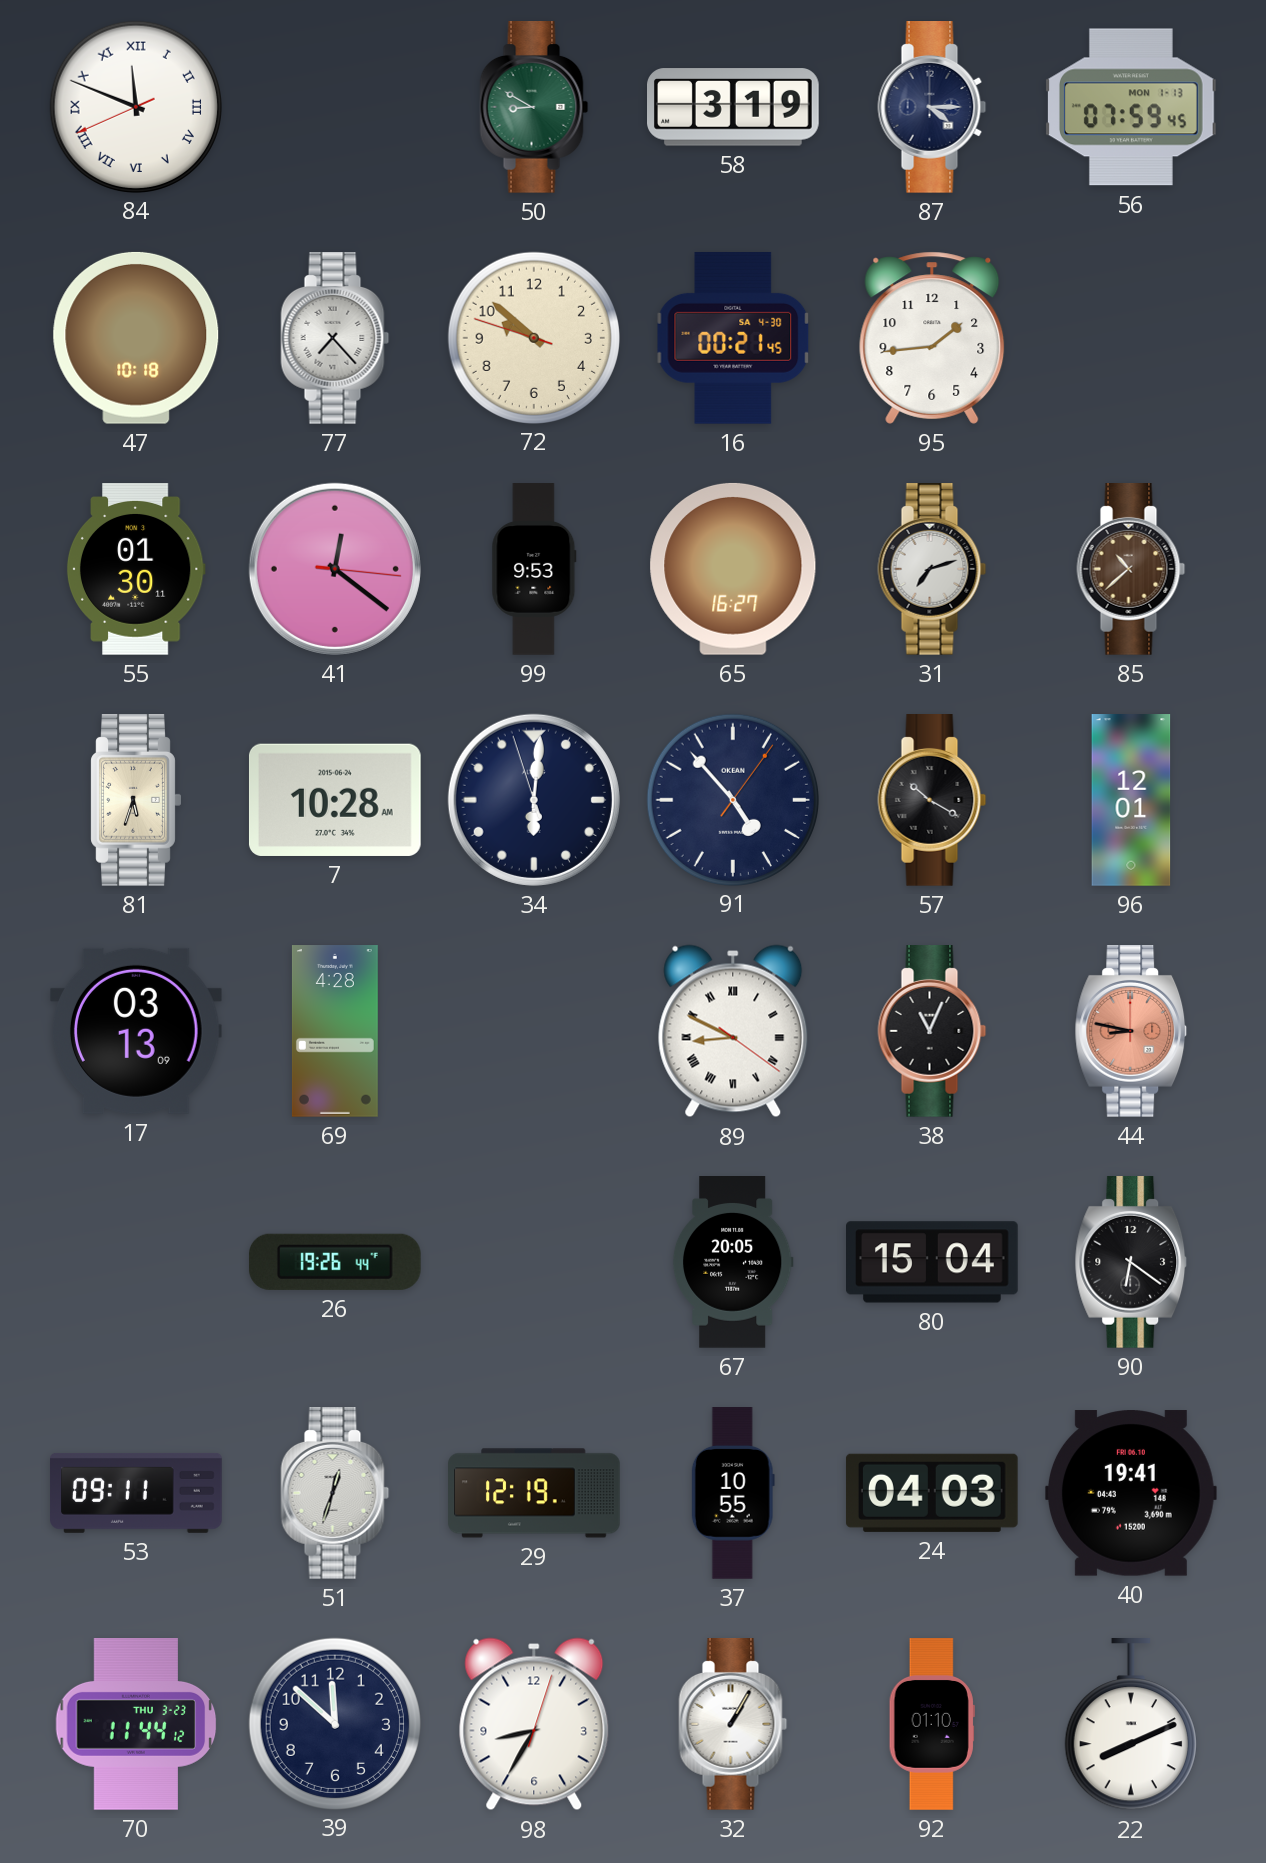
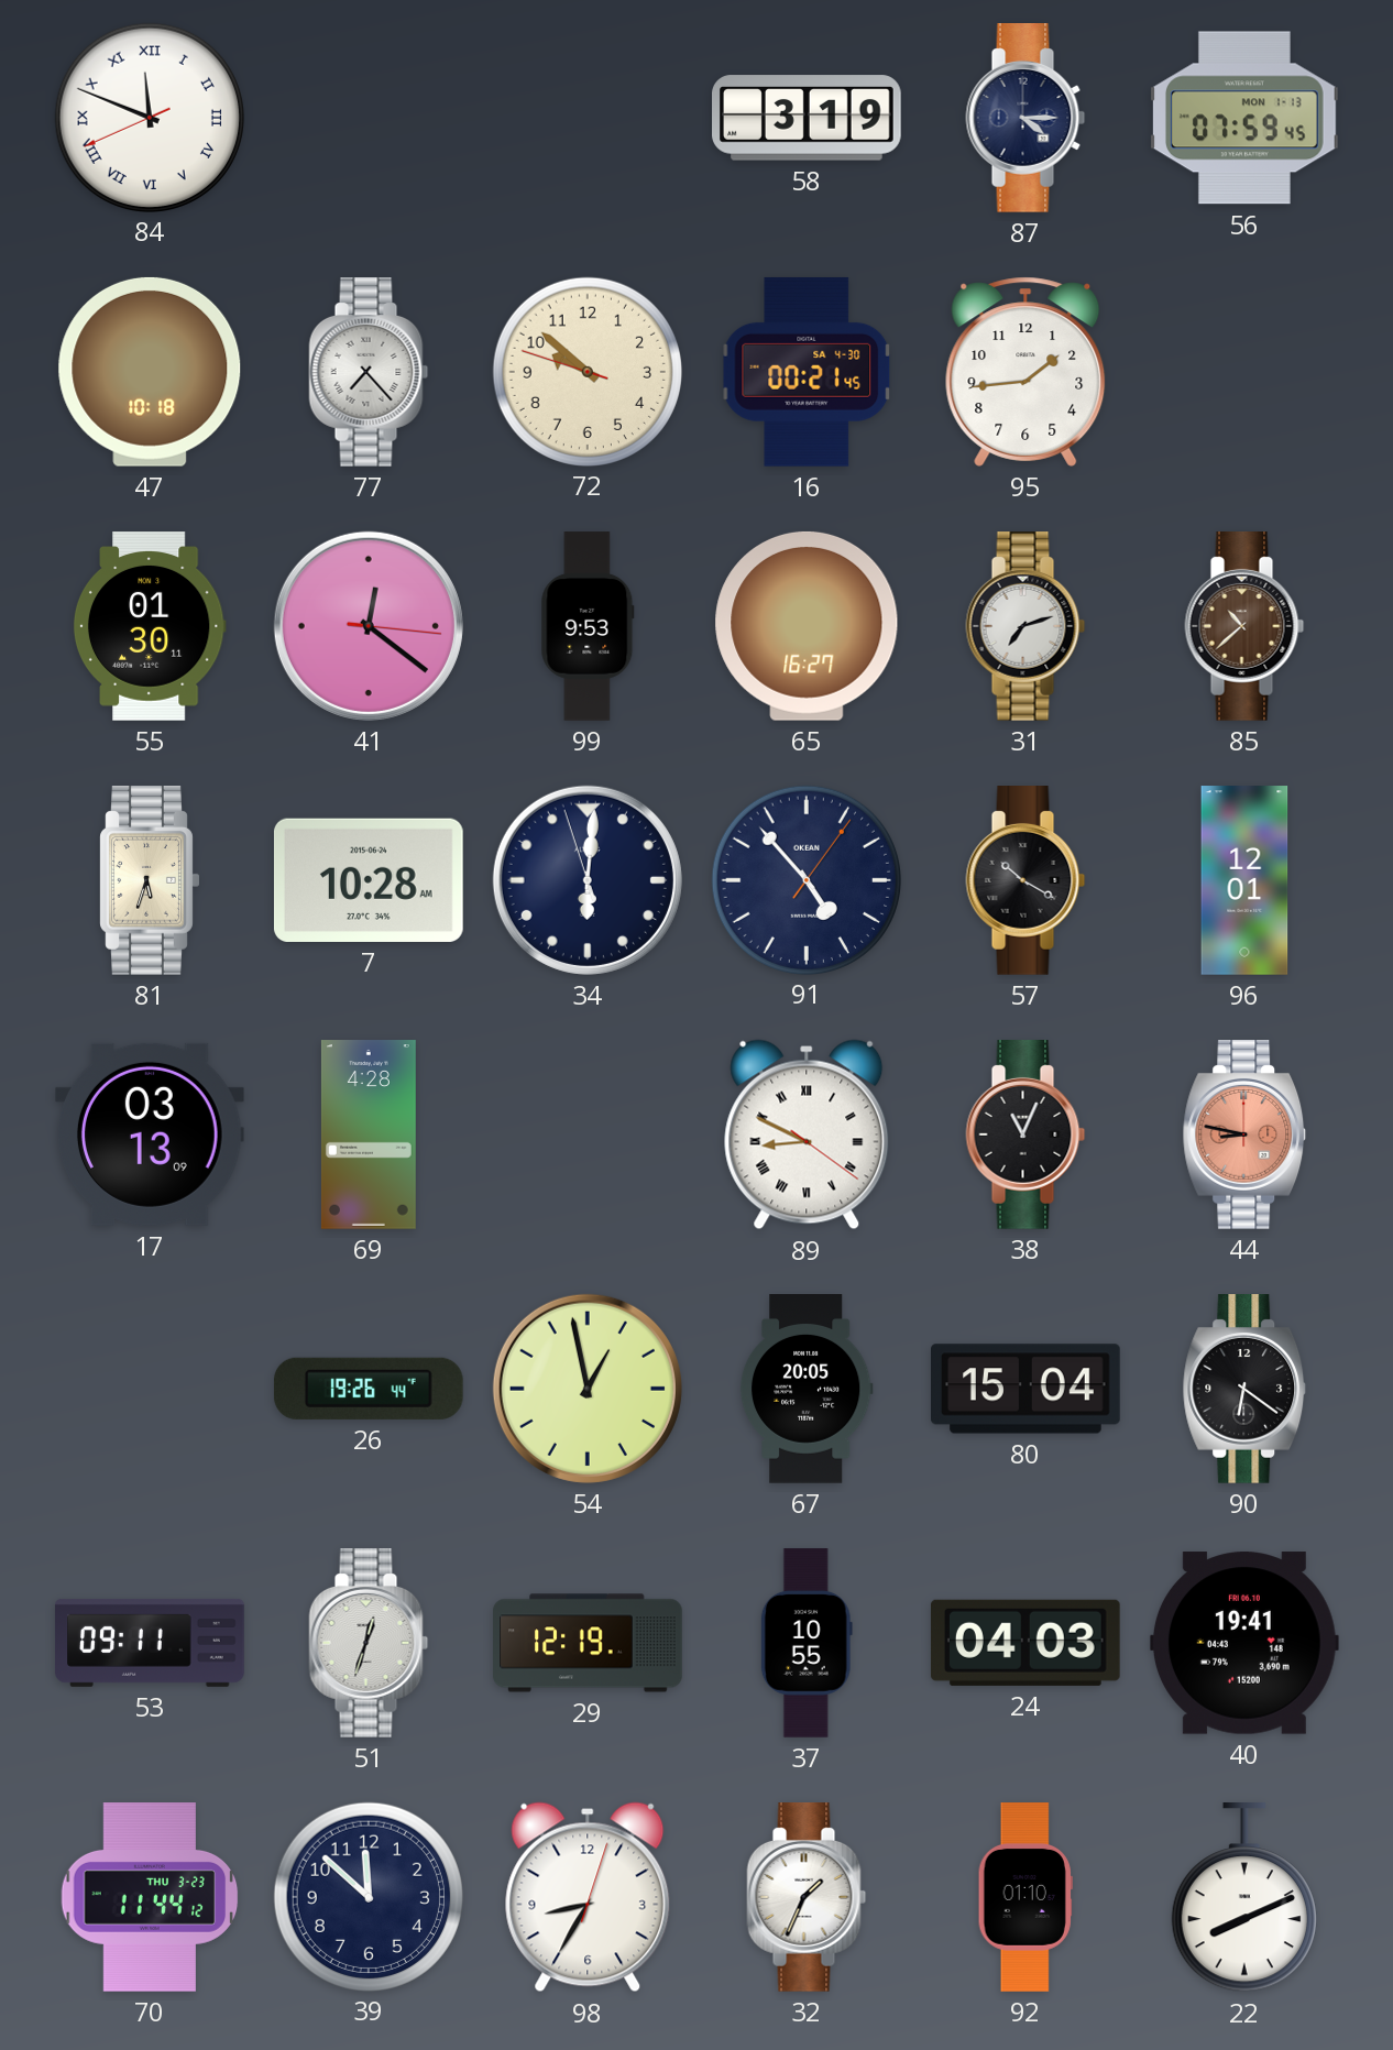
50: 8:50 -> none
54: none -> 12:58
32: 1:05 -> 1:34
